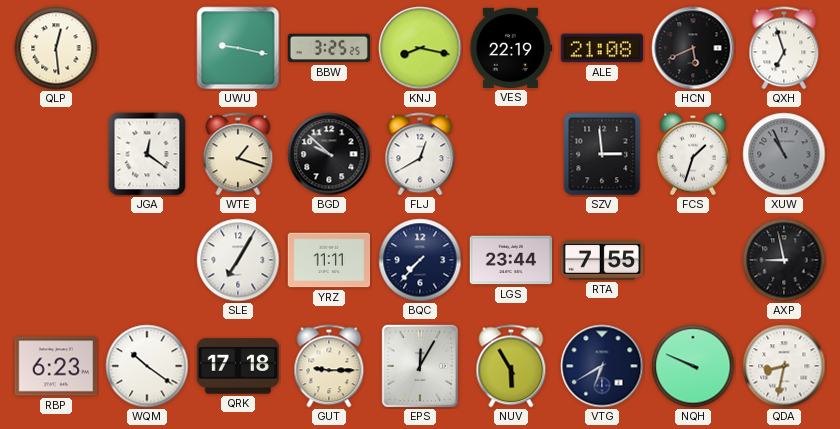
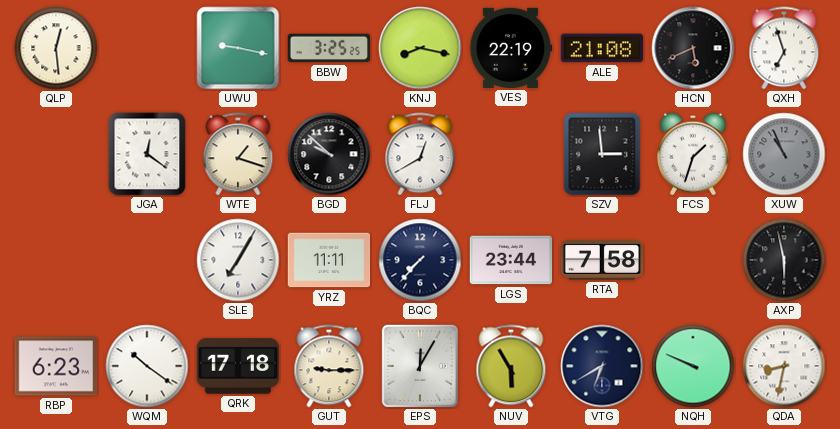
RTA: 7:55 -> 7:58
AXP: 8:58 -> 5:58
